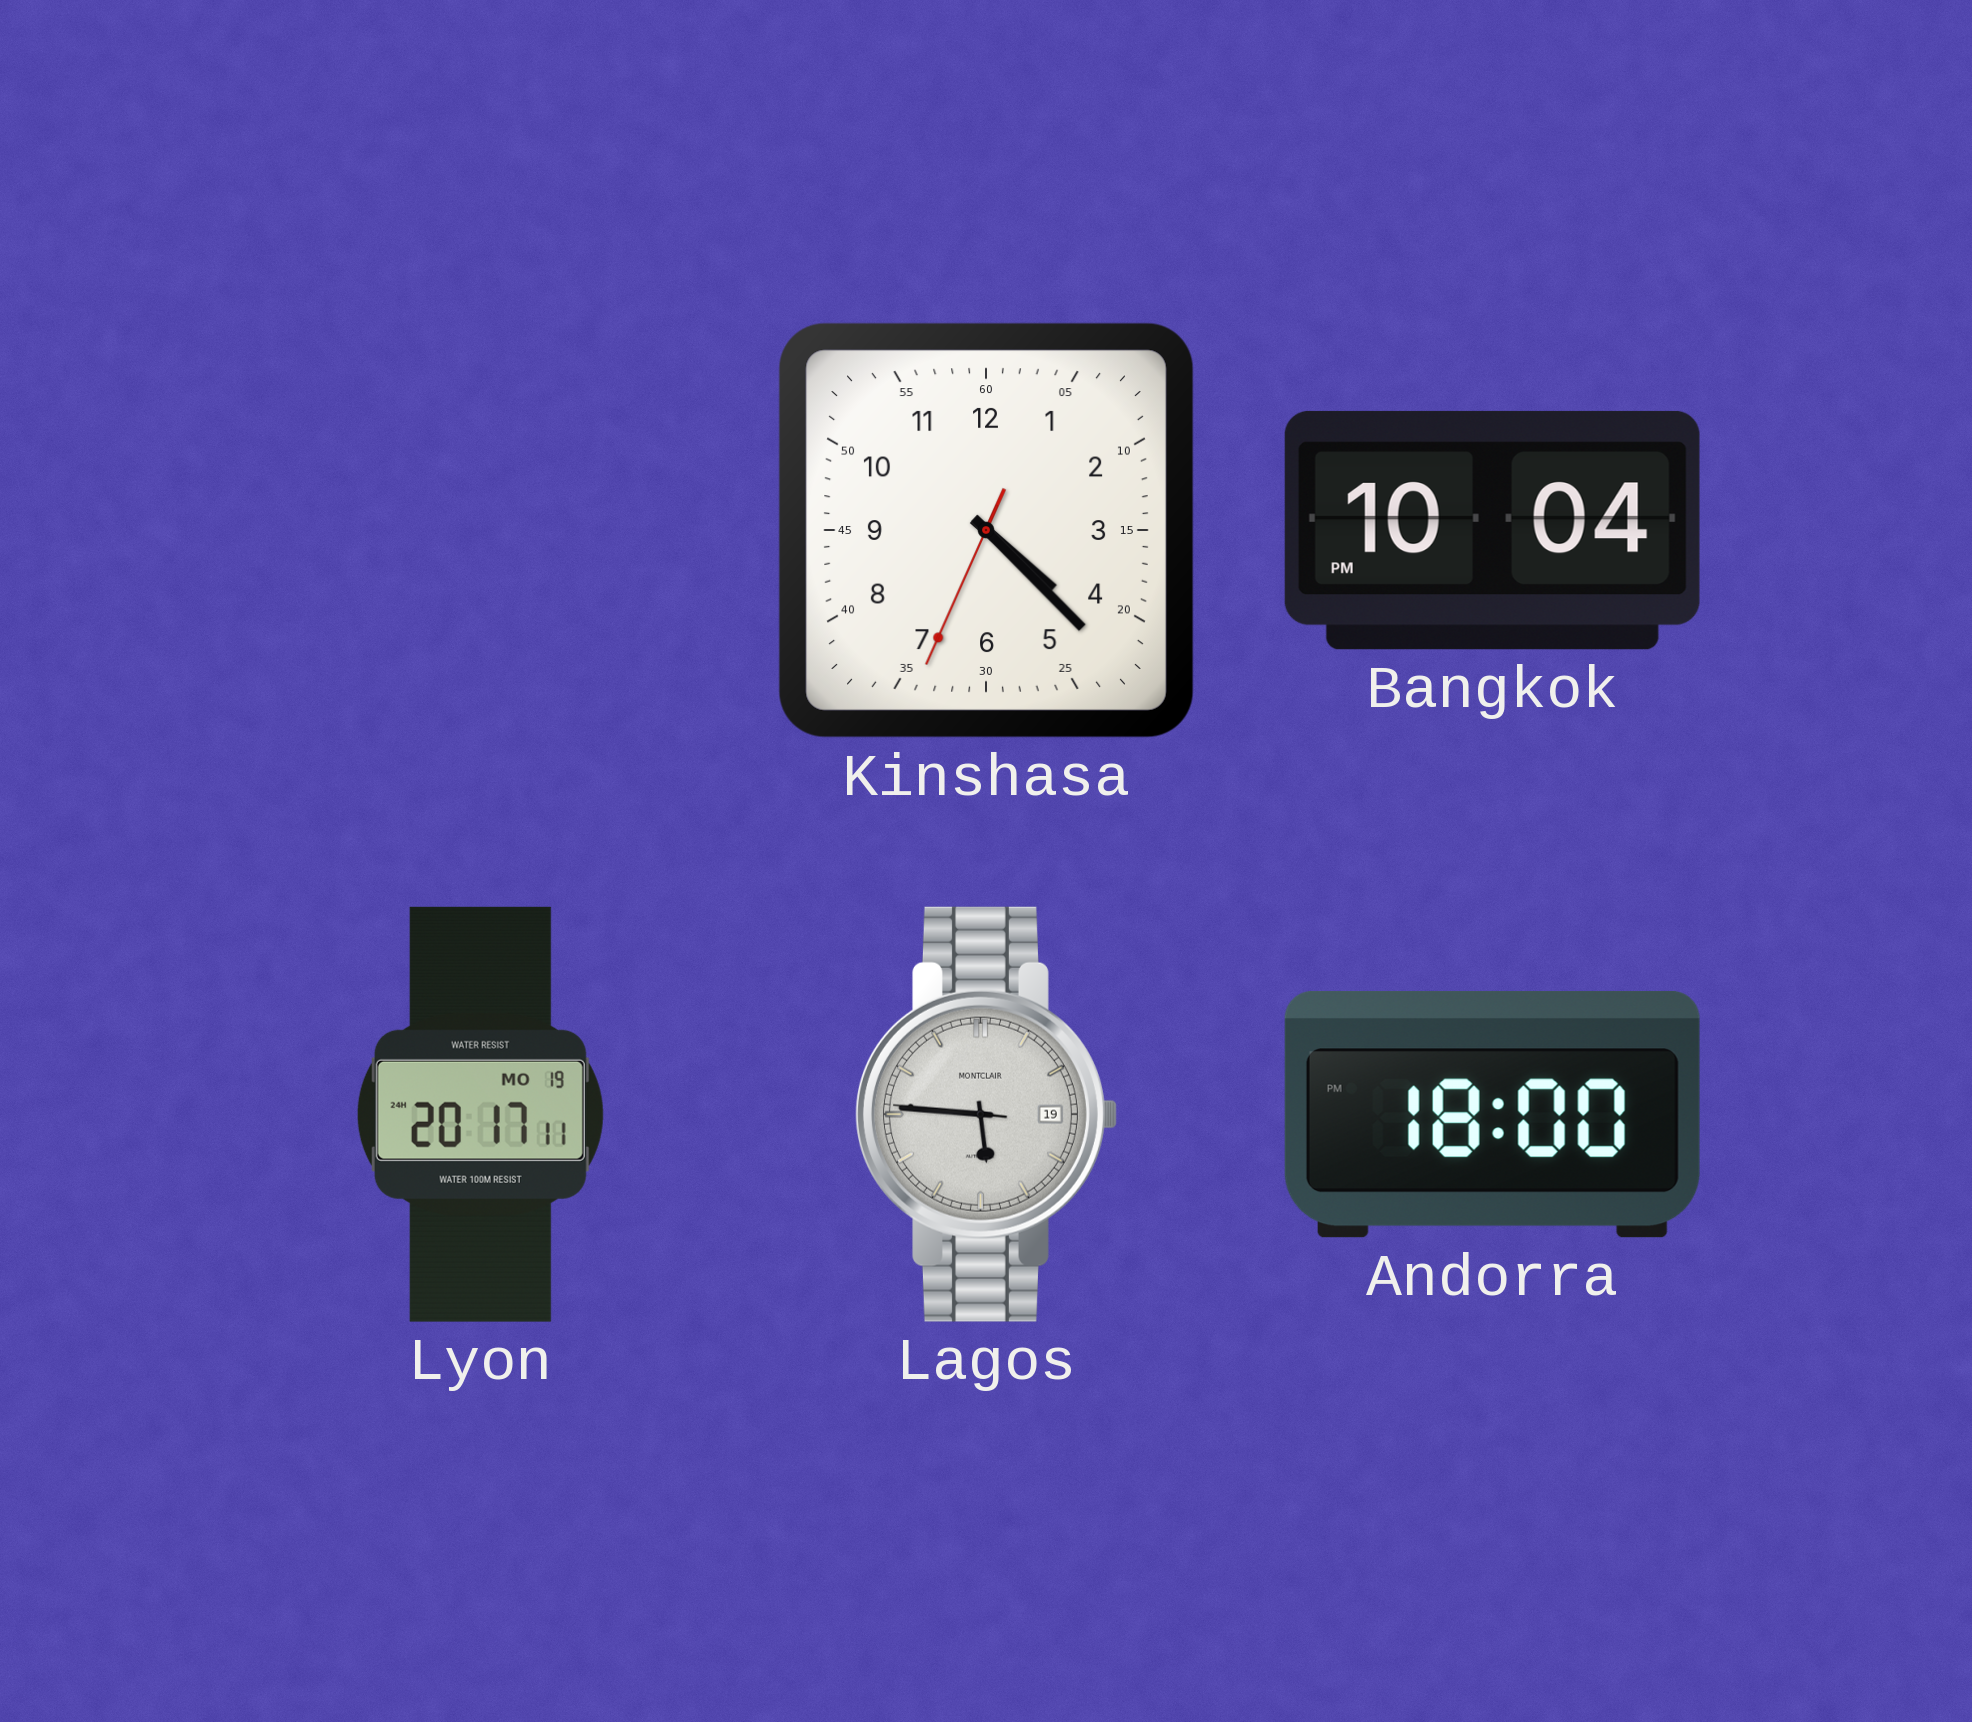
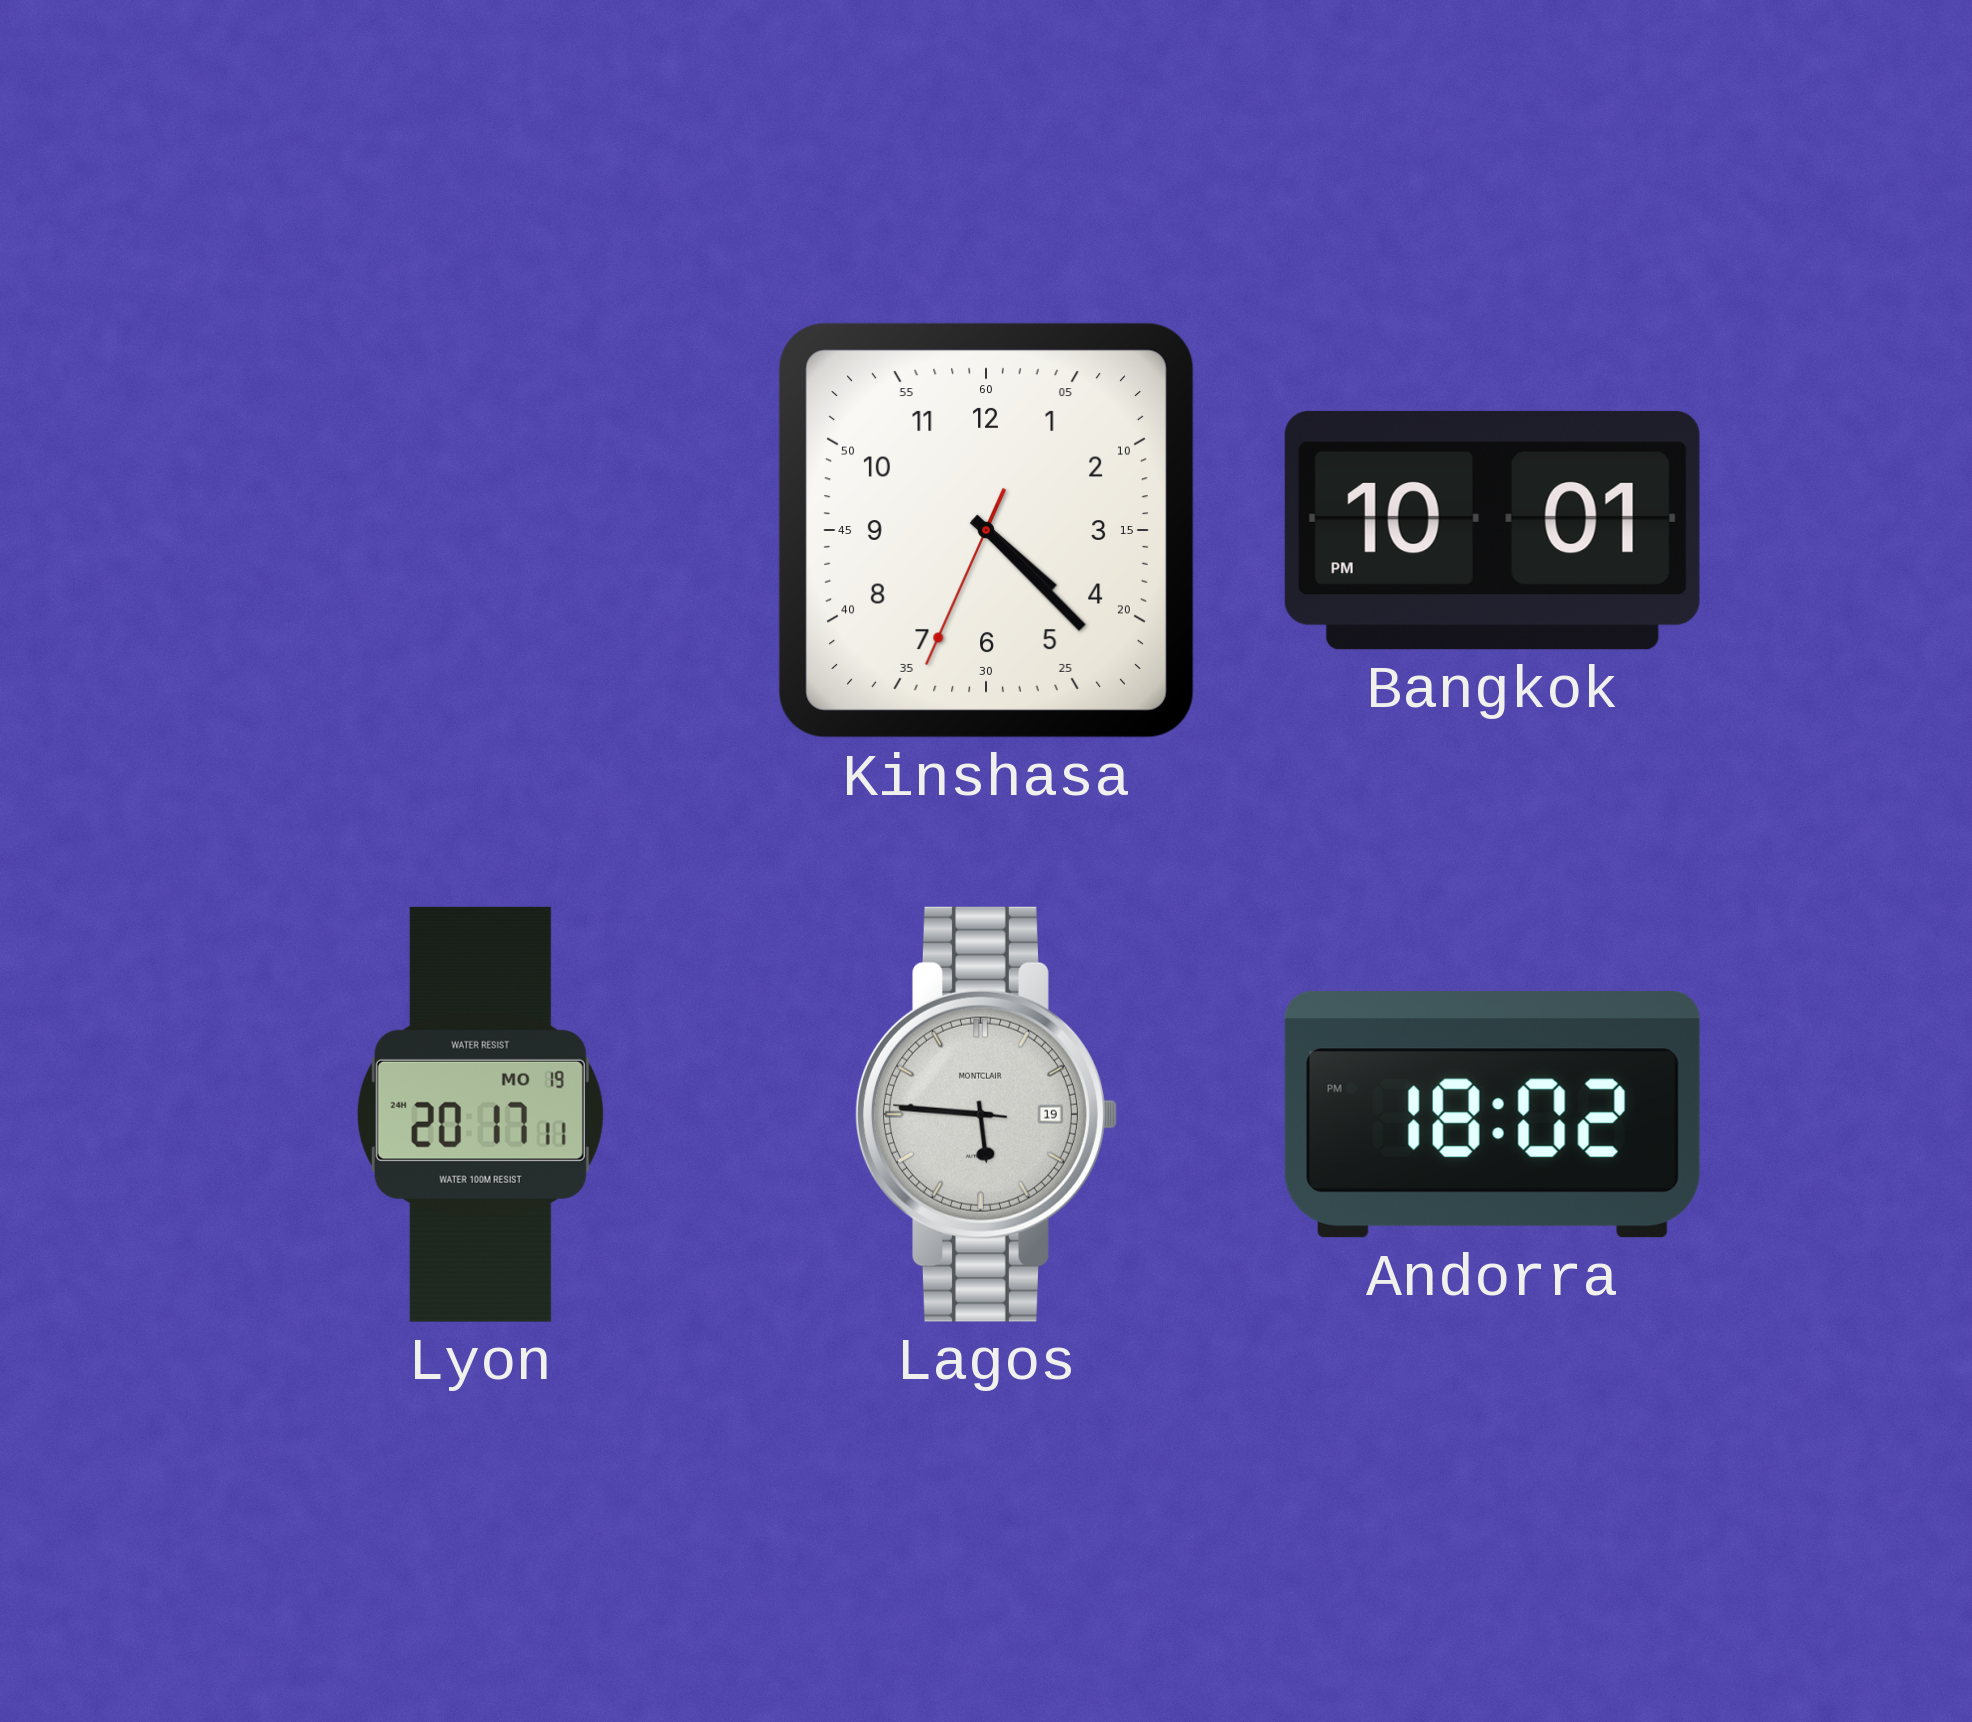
Bangkok: 10:04 -> 10:01
Andorra: 18:00 -> 18:02
